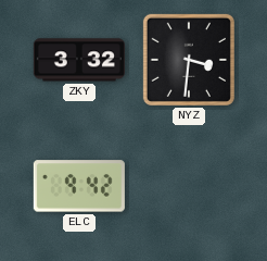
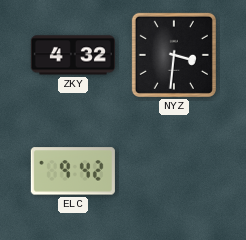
ZKY: 3:32 -> 4:32
